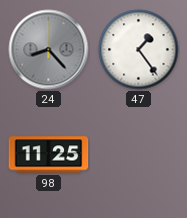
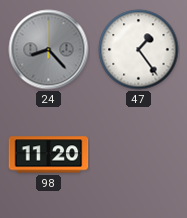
98: 11:25 -> 11:20
